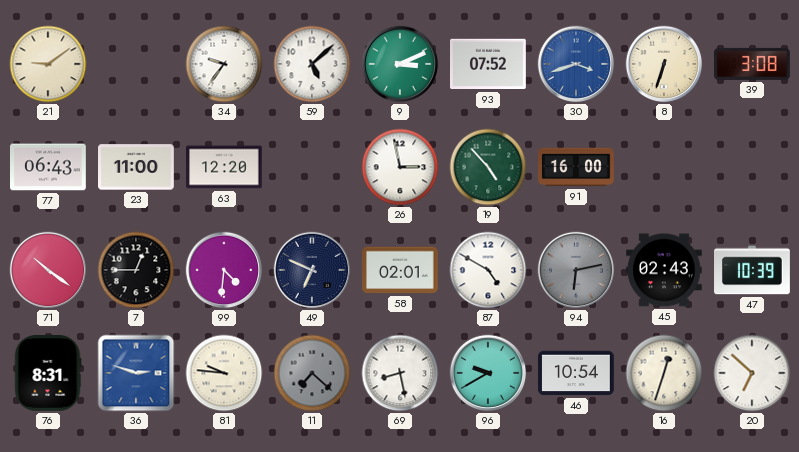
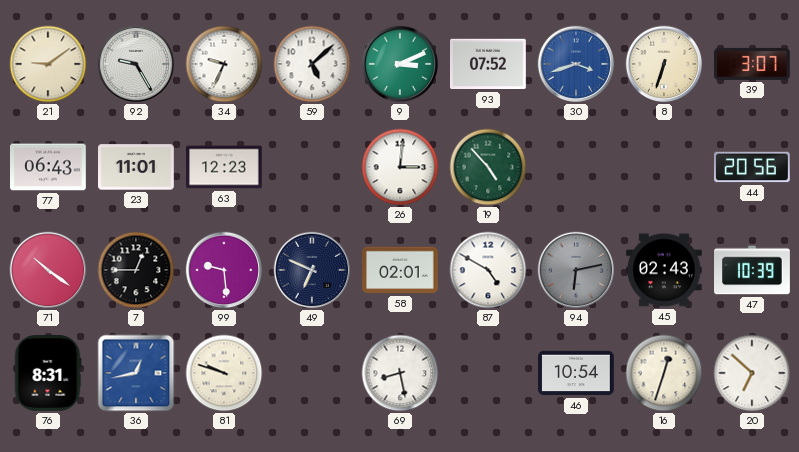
92: none -> 9:25
34: 9:36 -> 9:34
39: 3:08 -> 3:07
23: 11:00 -> 11:01
63: 12:20 -> 12:23
26: 2:58 -> 3:01
91: 16:00 -> none
44: none -> 20:56
99: 4:31 -> 9:29
36: 2:48 -> 12:43
81: 9:46 -> 9:48
11: 7:22 -> none
96: 9:40 -> none
